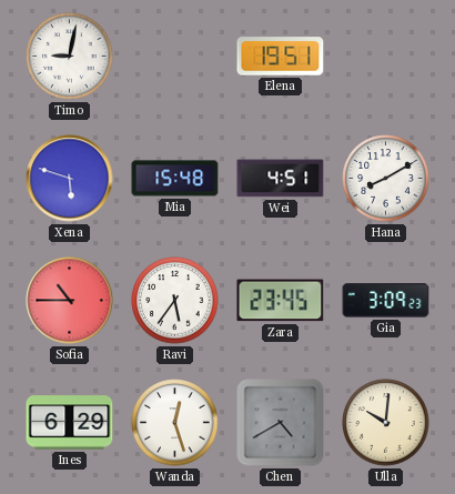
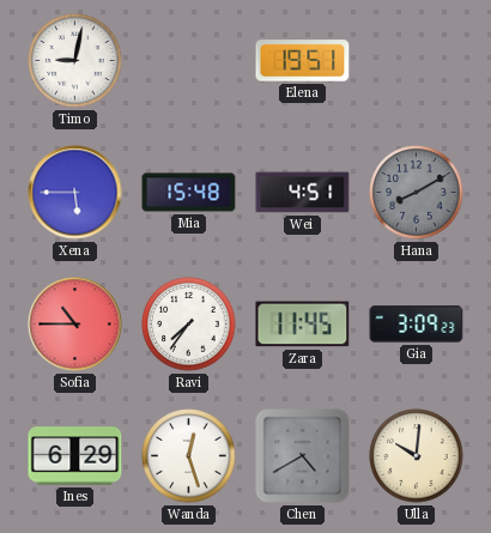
Xena: 5:48 -> 5:45
Hana dial: white -> grey
Ravi: 5:36 -> 7:36
Zara: 23:45 -> 11:45
